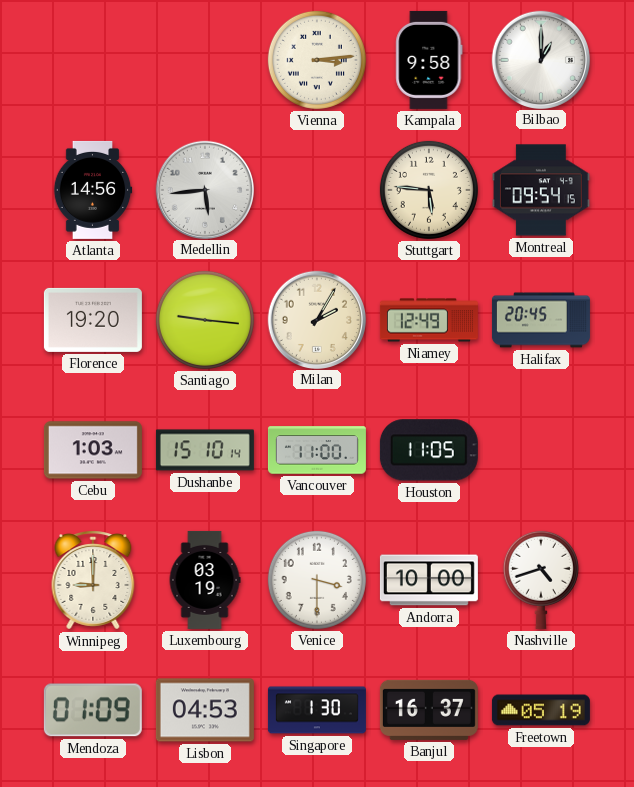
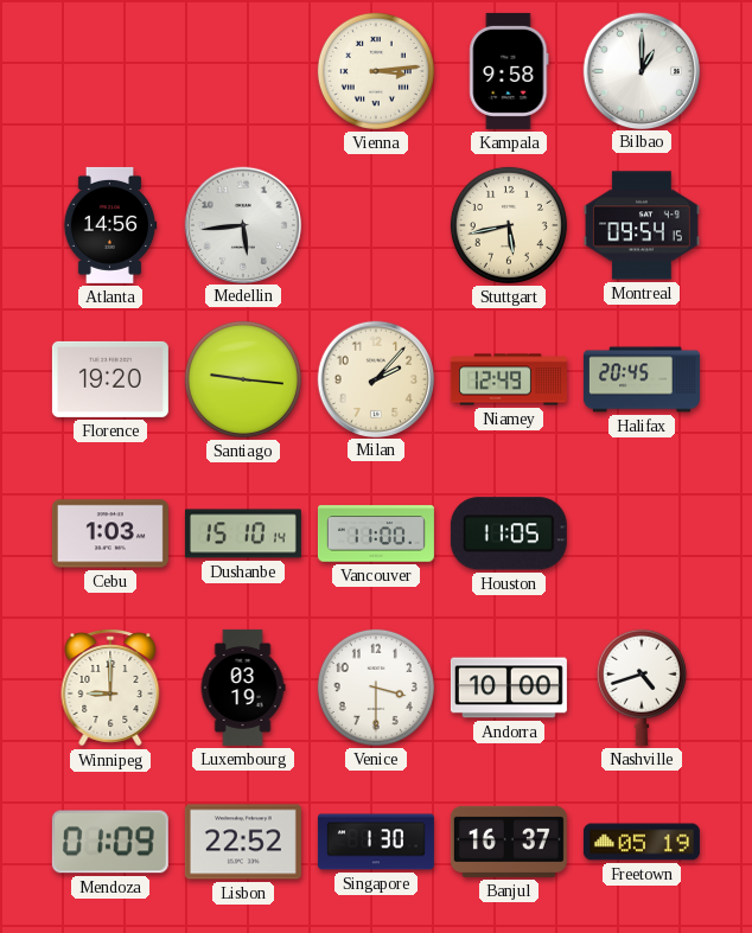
Stuttgart: 5:46 -> 5:43
Milan: 2:05 -> 2:07
Lisbon: 04:53 -> 22:52
